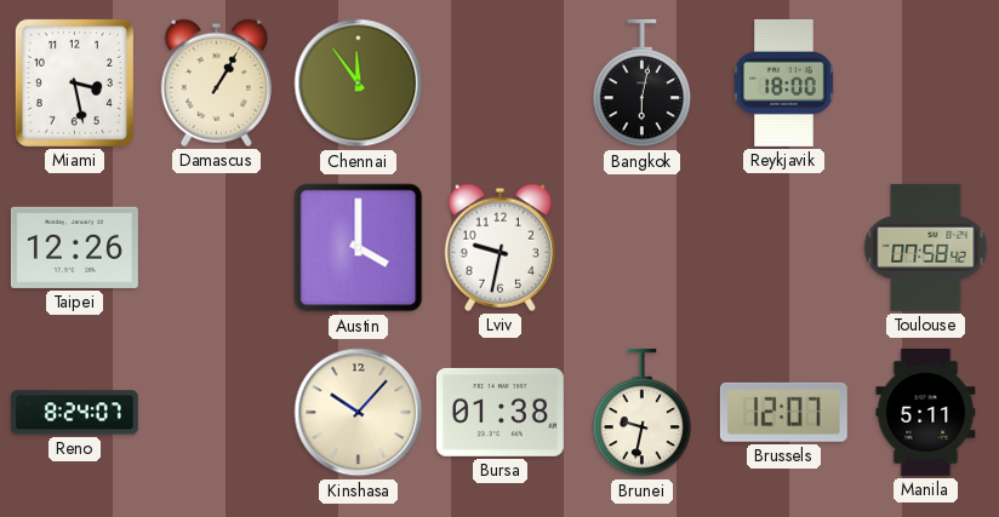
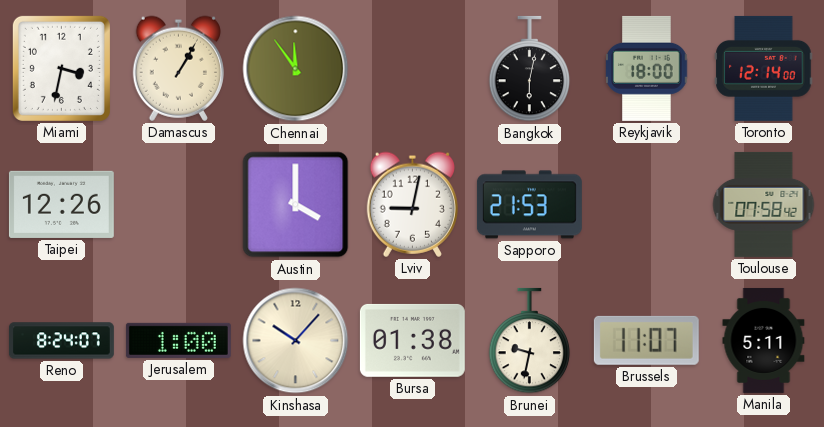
Miami: 3:28 -> 3:32
Toronto: none -> 12:14
Lviv: 9:32 -> 9:02
Sapporo: none -> 21:53
Jerusalem: none -> 1:00
Brussels: 12:07 -> 11:07
